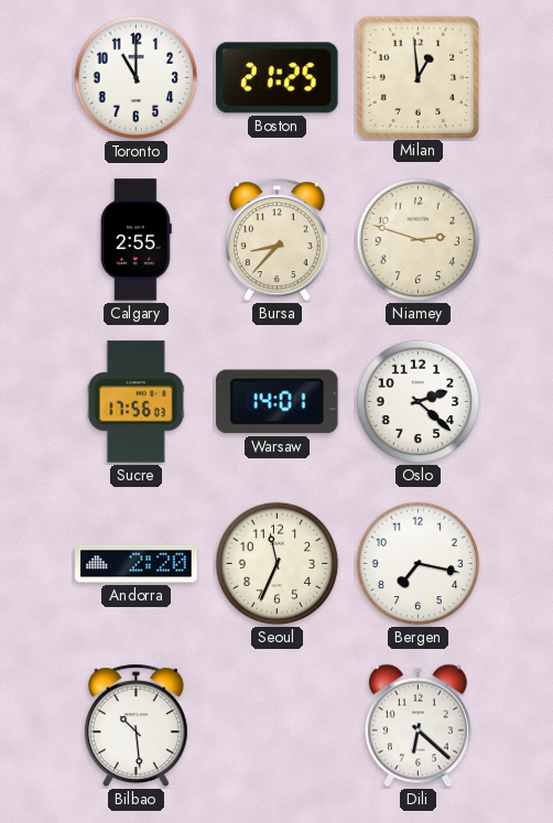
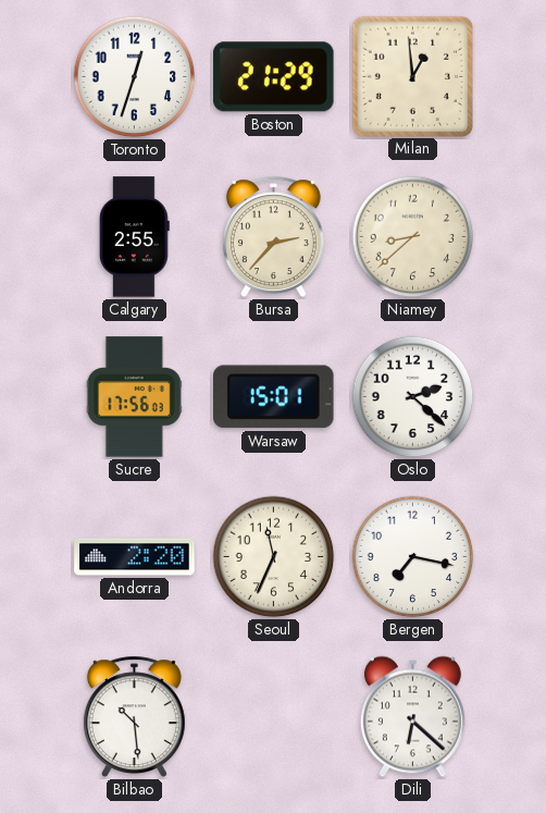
Toronto: 11:00 -> 12:33
Boston: 21:25 -> 21:29
Bursa: 8:37 -> 2:37
Niamey: 2:48 -> 8:38
Warsaw: 14:01 -> 15:01
